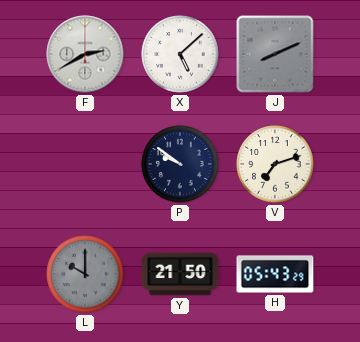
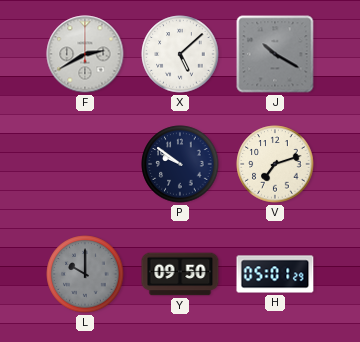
J: 8:11 -> 10:20
Y: 21:50 -> 09:50
H: 05:43 -> 05:01
